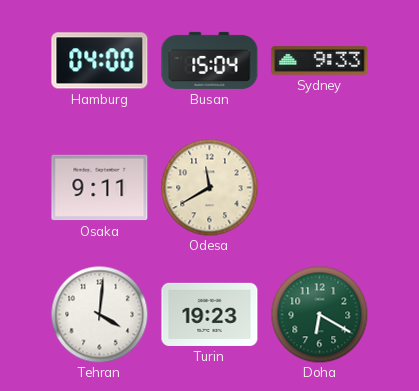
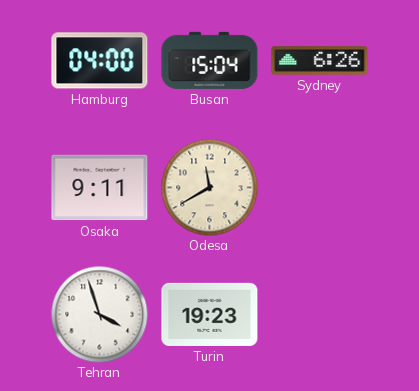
Sydney: 9:33 -> 6:26
Tehran: 4:01 -> 3:57
Doha: 6:20 -> none
